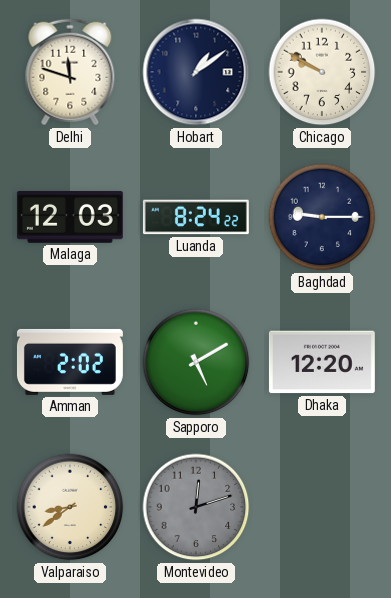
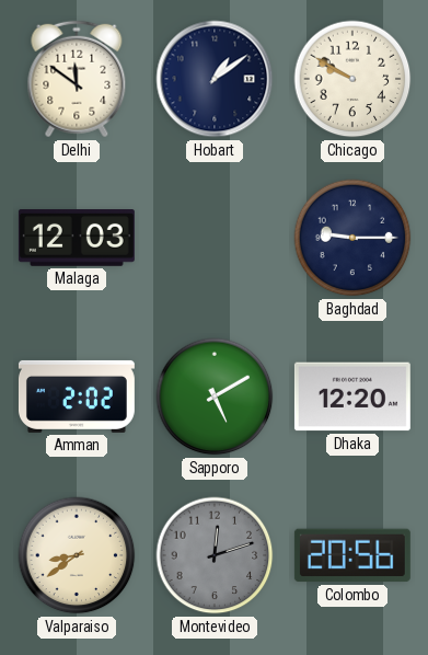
Delhi: 11:48 -> 11:51
Luanda: 8:24 -> none
Colombo: none -> 20:56
